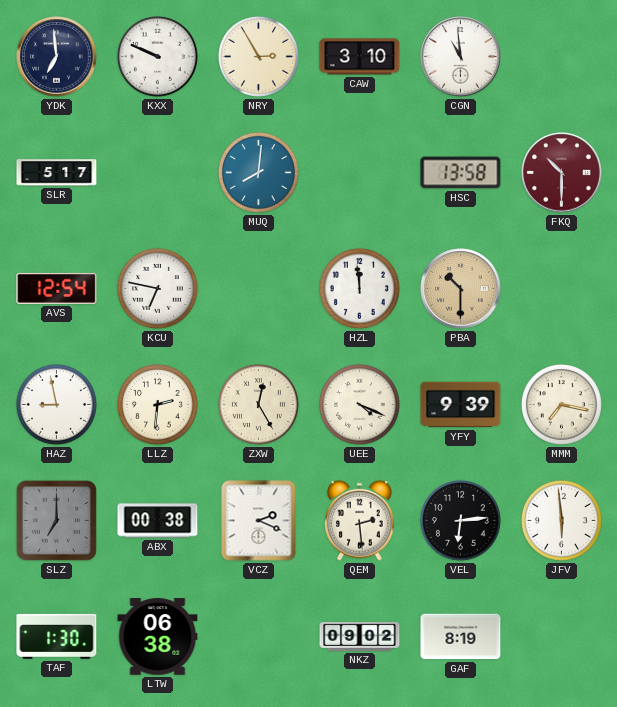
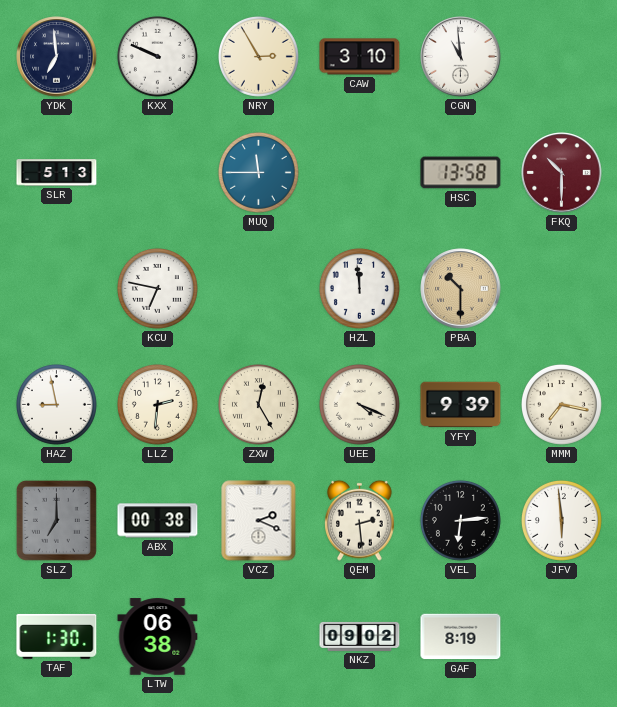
SLR: 5:17 -> 5:13
MUQ: 8:01 -> 11:45
AVS: 12:54 -> none
